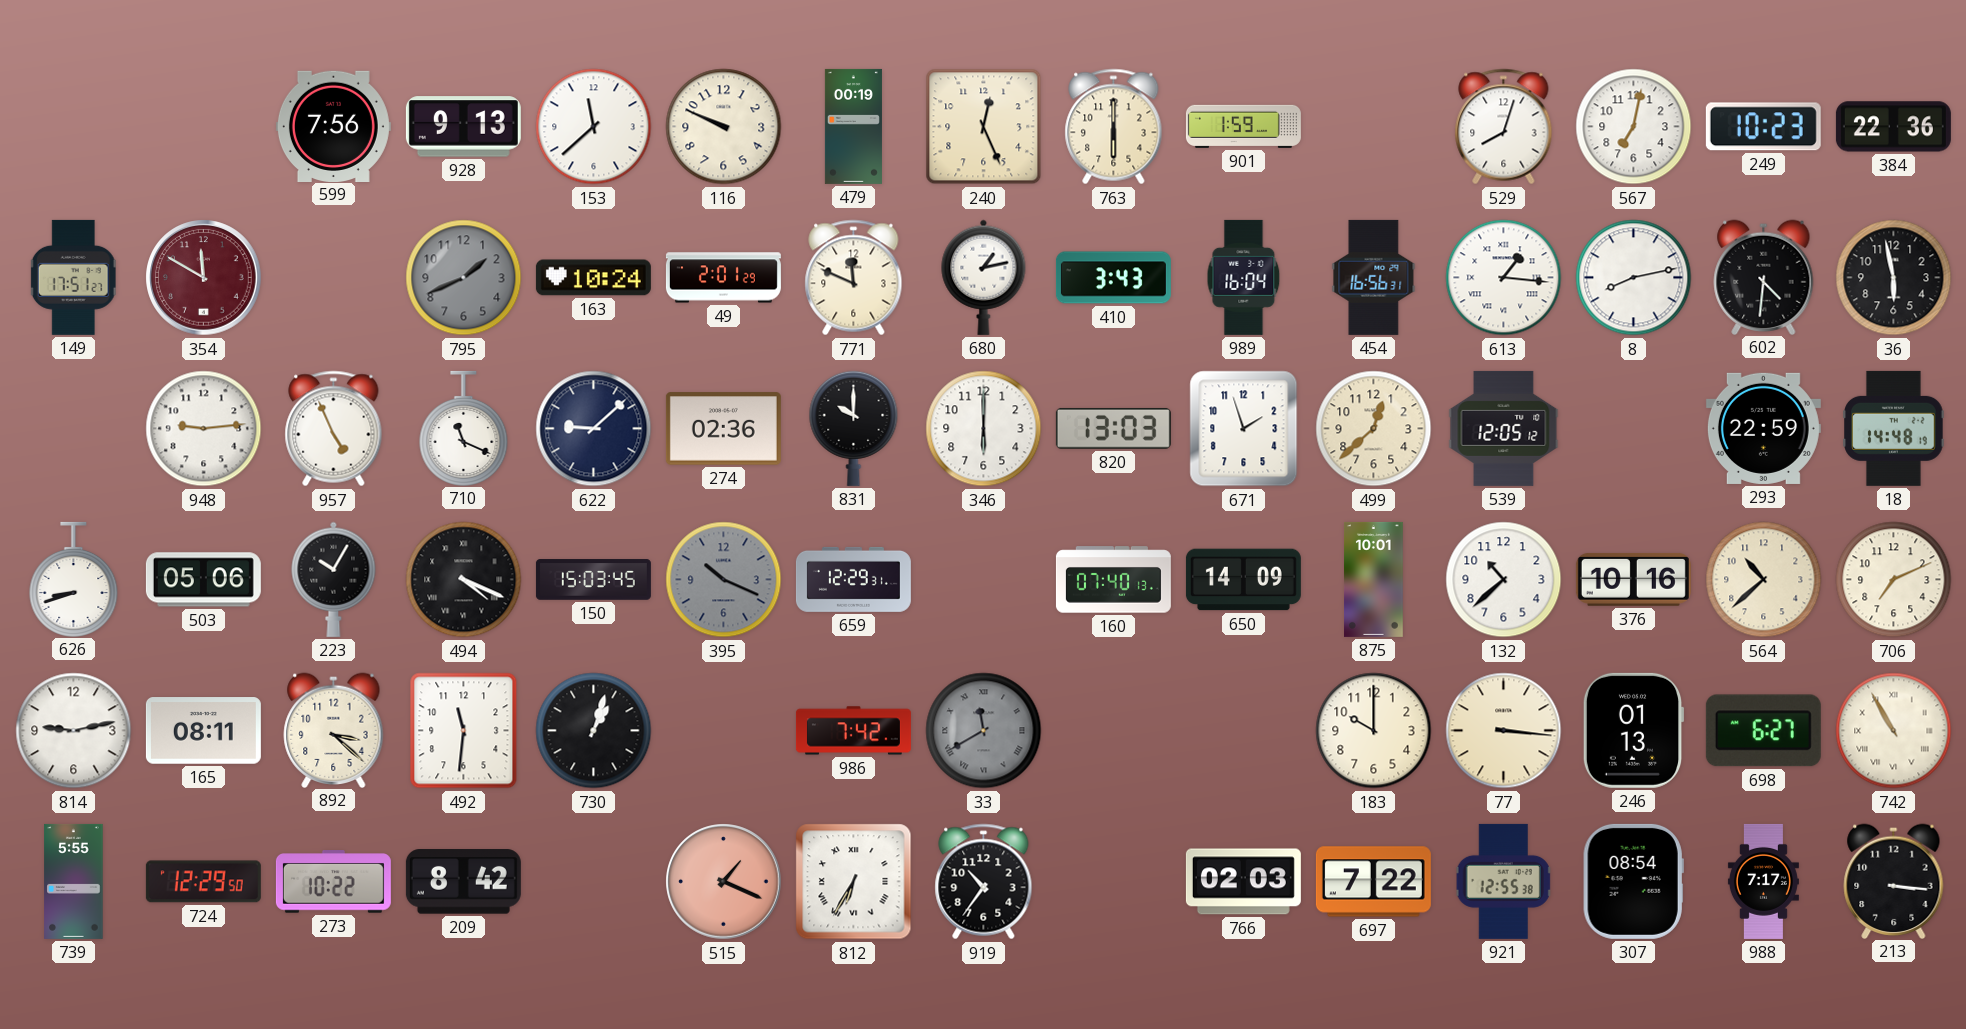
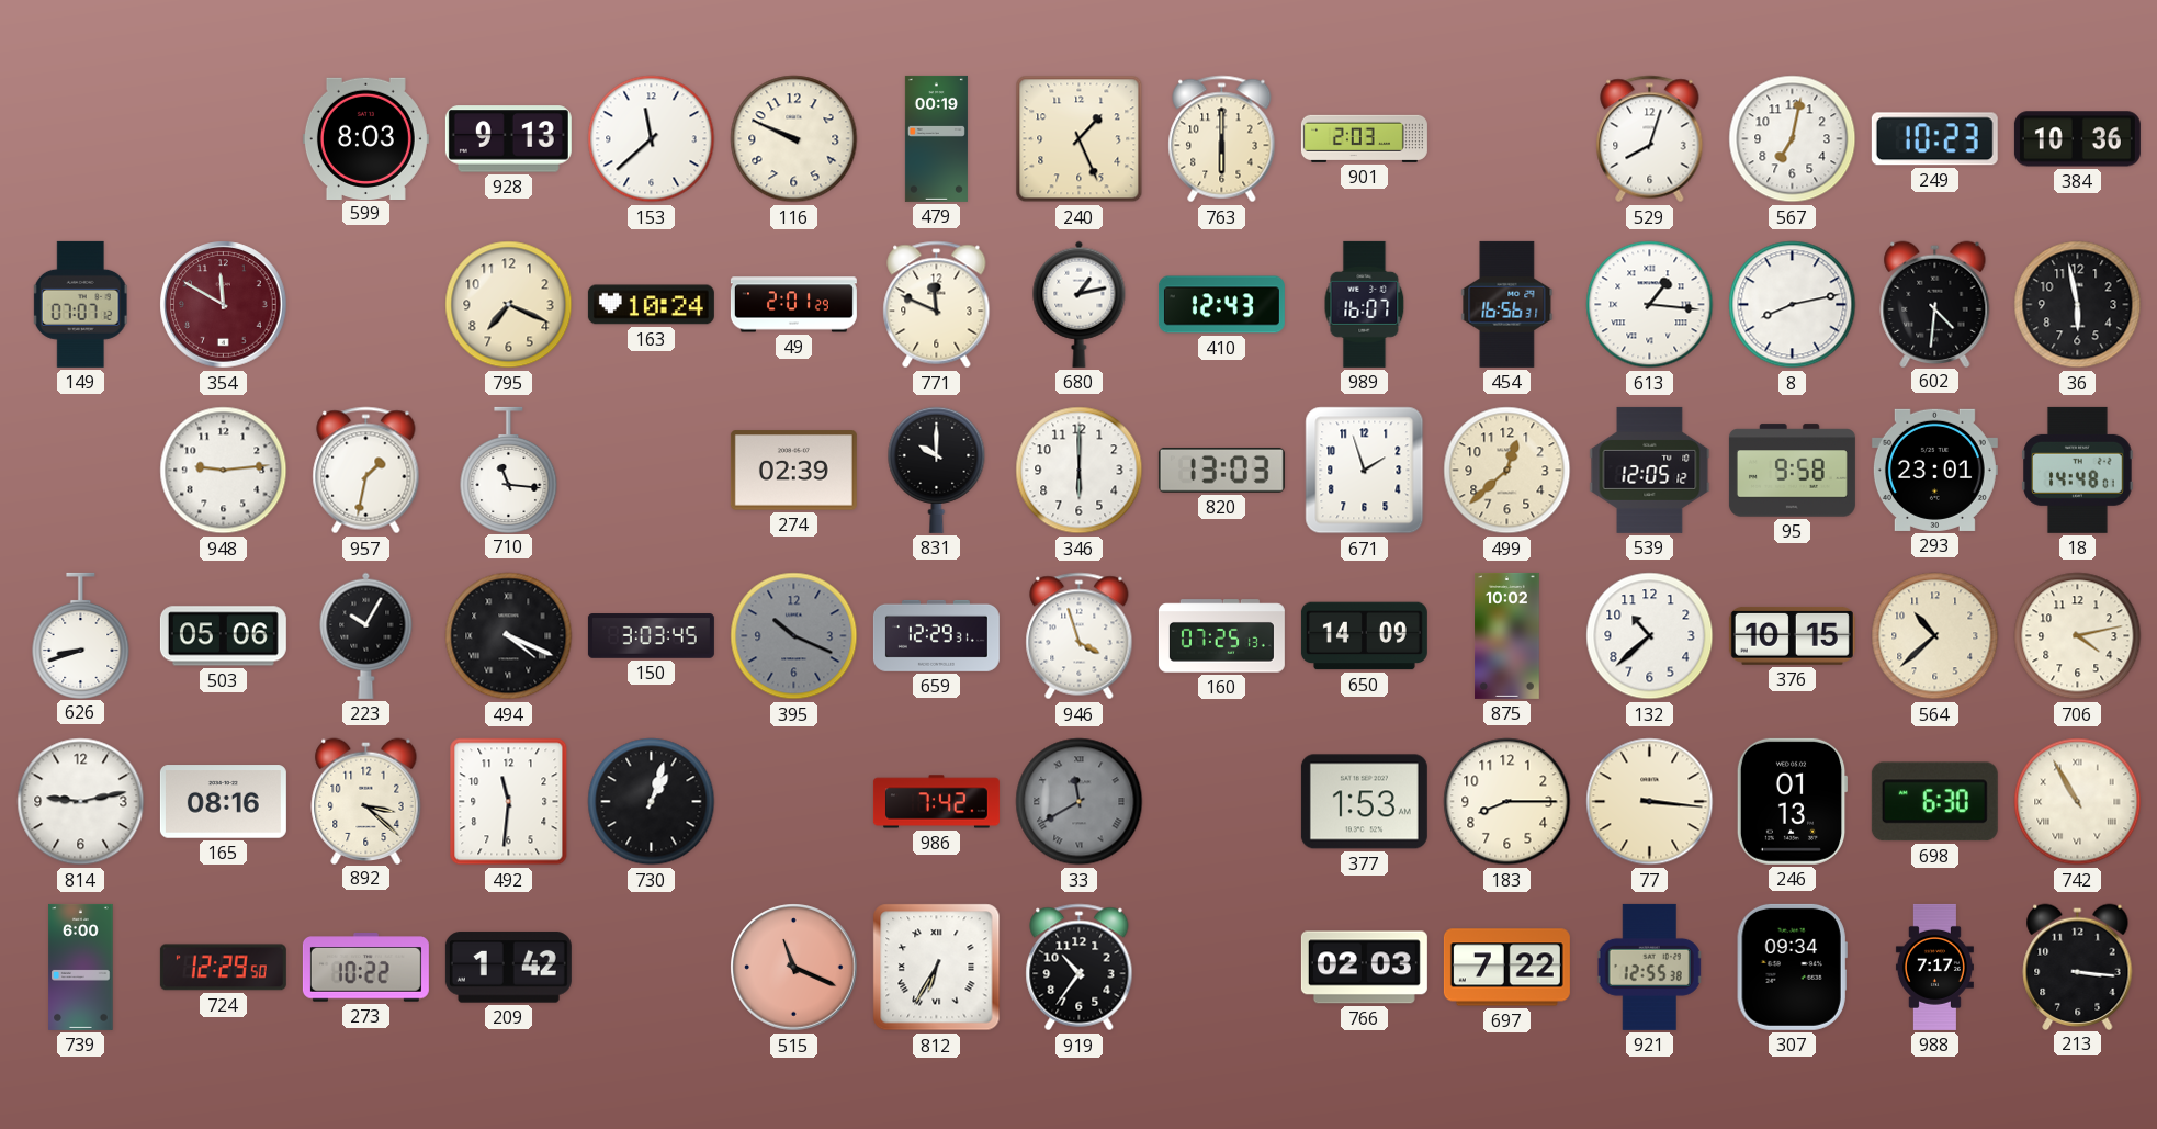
599: 7:56 -> 8:03
240: 12:26 -> 1:26
901: 1:59 -> 2:03
384: 22:36 -> 10:36
149: 17:51 -> 07:07
795: 1:41 -> 7:19
795 dial: grey -> cream
410: 3:43 -> 12:43
989: 16:04 -> 16:07
957: 4:56 -> 1:32
710: 11:19 -> 11:16
622: 9:08 -> none
274: 02:36 -> 02:39
95: none -> 9:58
293: 22:59 -> 23:01
18: 14:48:19 -> 14:48:01
150: 15:03 -> 3:03
946: none -> 3:57
160: 07:40 -> 07:25
875: 10:01 -> 10:02
376: 10:16 -> 10:15
706: 7:11 -> 4:13
165: 08:11 -> 08:16
377: none -> 1:53
183: 10:00 -> 8:15
698: 6:27 -> 6:30
739: 5:55 -> 6:00
209: 8:42 -> 1:42
515: 1:19 -> 11:19
307: 08:54 -> 09:34
